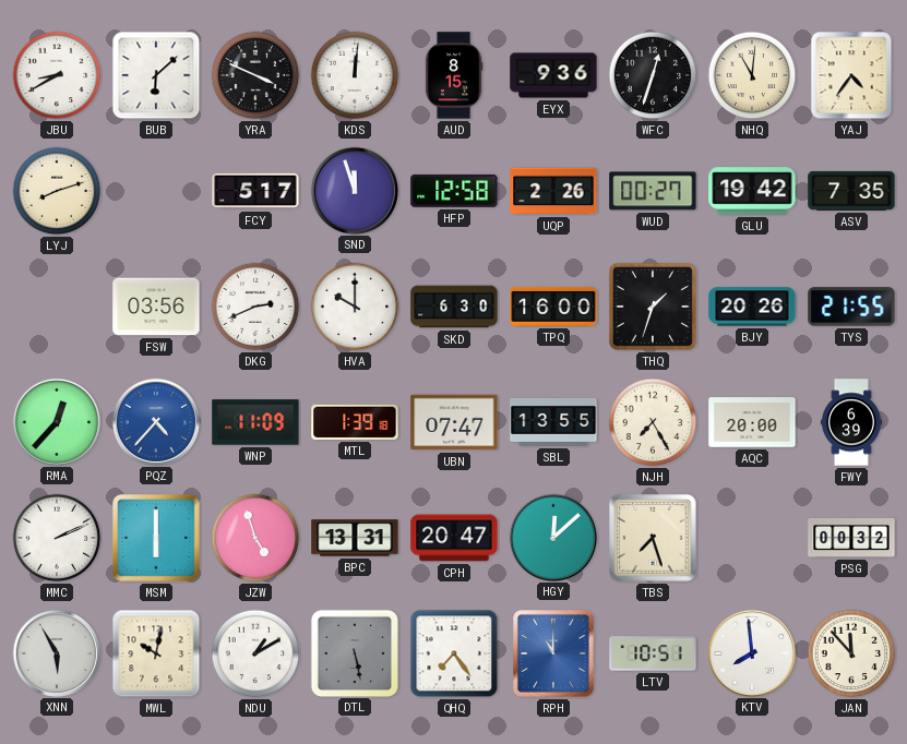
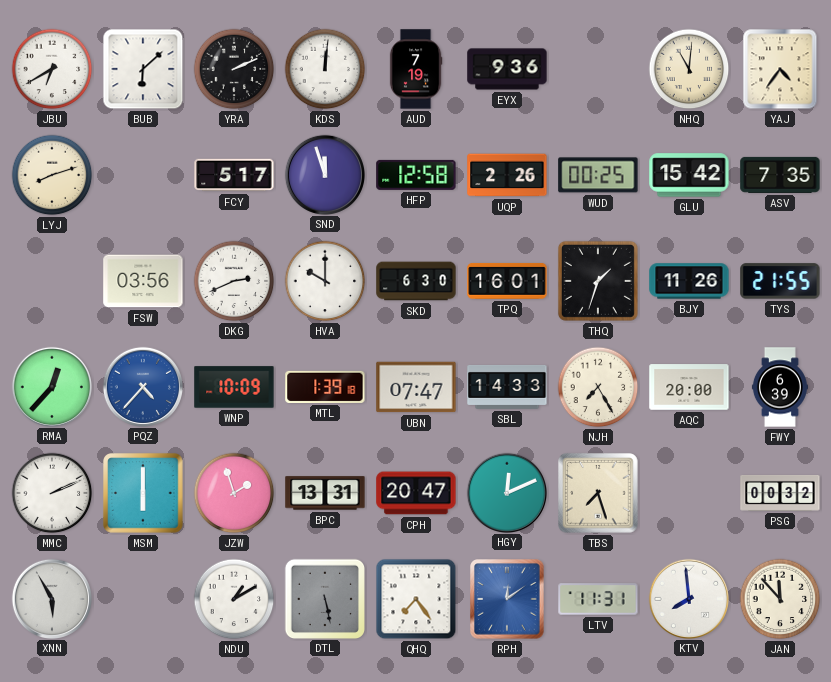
JBU: 8:40 -> 6:40
YRA: 3:49 -> 2:11
AUD: 8:15 -> 7:19
WFC: 12:33 -> none
WUD: 00:27 -> 00:25
GLU: 19:42 -> 15:42
TPQ: 16:00 -> 16:01
BJY: 20:26 -> 11:26
WNP: 11:09 -> 10:09
SBL: 13:55 -> 14:33
JZW: 4:57 -> 1:57
HGY: 12:08 -> 12:11
MWL: 10:02 -> none
RPH: 11:00 -> 12:09
LTV: 10:51 -> 11:31
